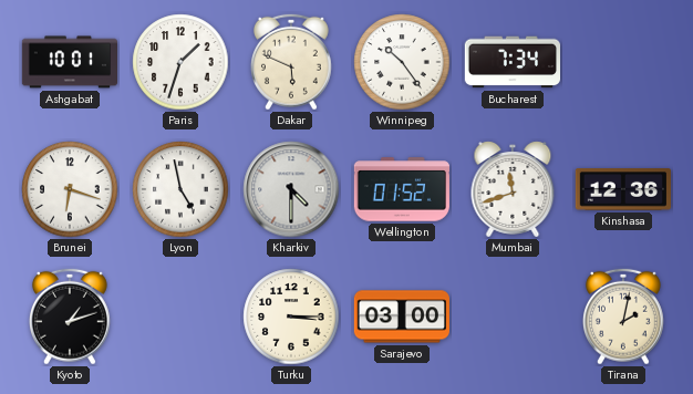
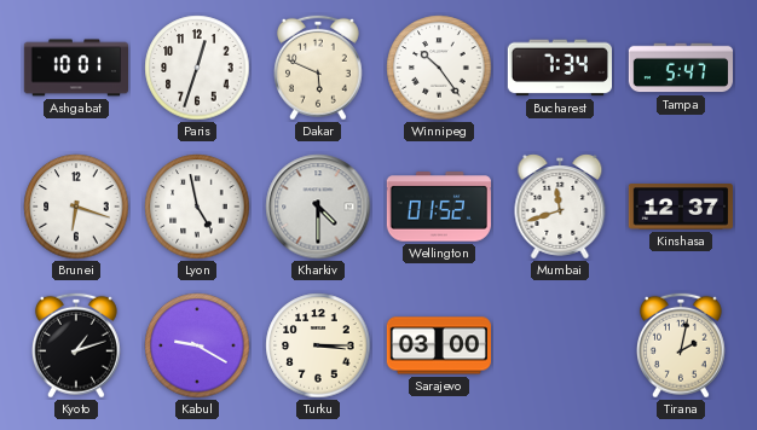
Paris: 1:33 -> 12:33
Tampa: none -> 5:47
Kinshasa: 12:36 -> 12:37
Kabul: none -> 9:20
